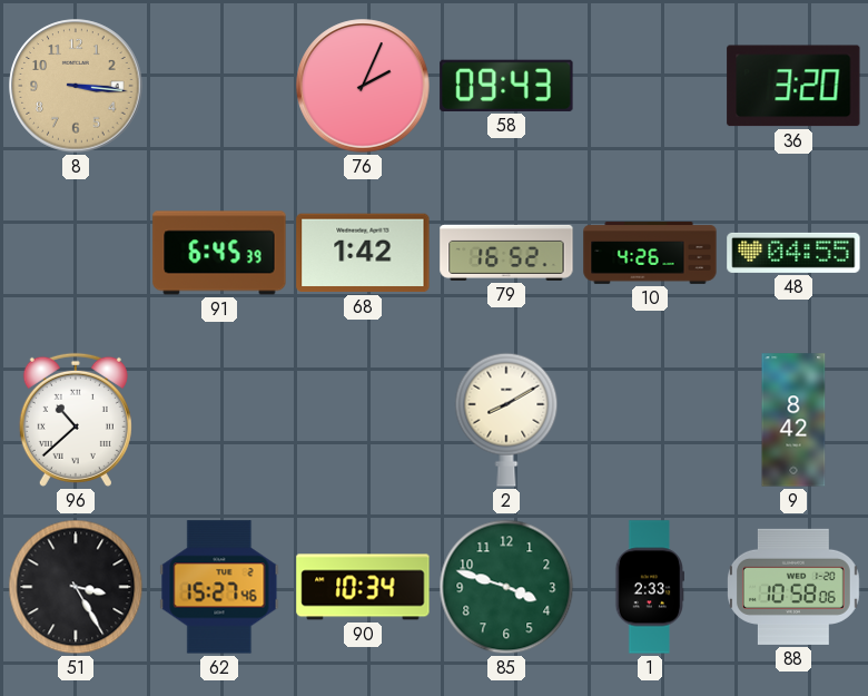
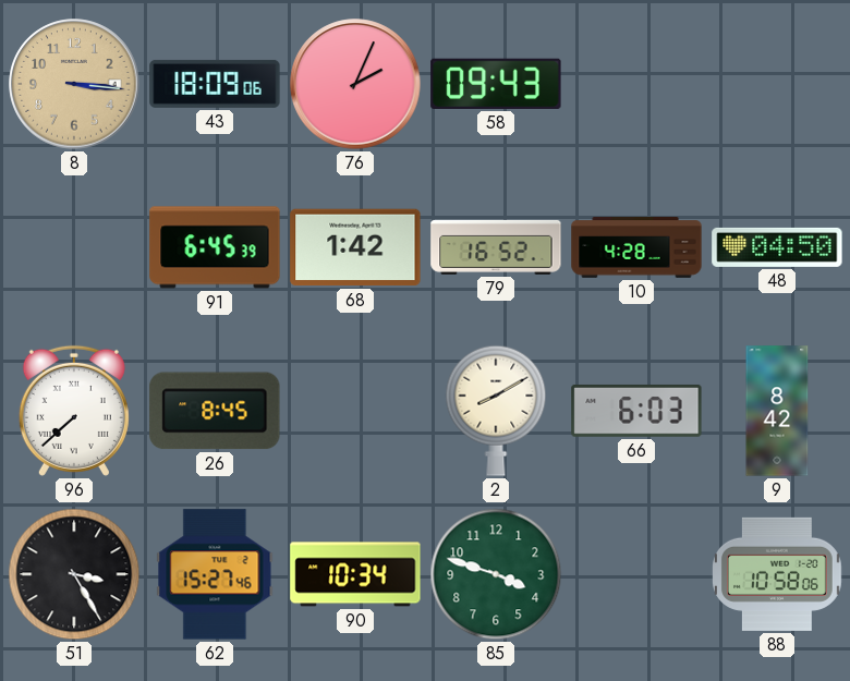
43: none -> 18:09
36: 3:20 -> none
10: 4:26 -> 4:28
48: 04:55 -> 04:50
96: 10:38 -> 7:38
26: none -> 8:45
66: none -> 6:03
1: 2:33 -> none
